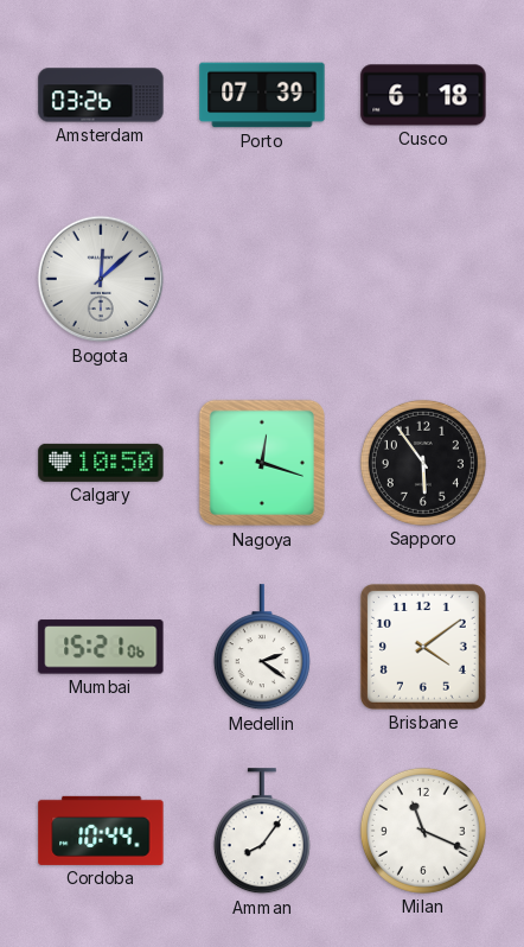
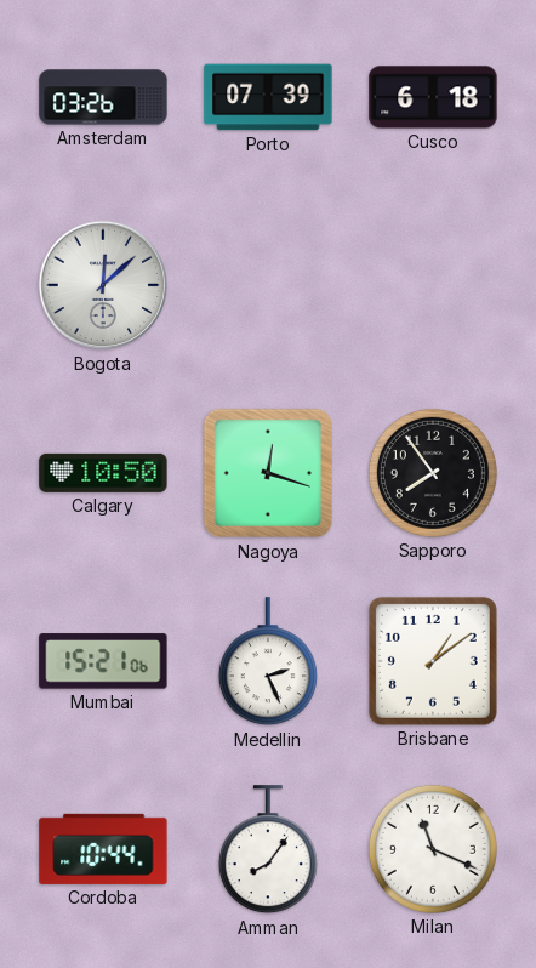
Sapporo: 5:54 -> 7:54
Medellin: 2:21 -> 2:26
Brisbane: 4:09 -> 1:09
